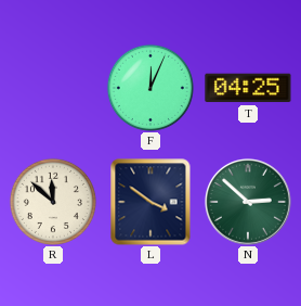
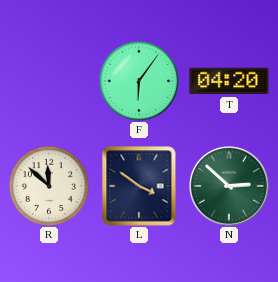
F: 12:04 -> 6:06
T: 04:25 -> 04:20
